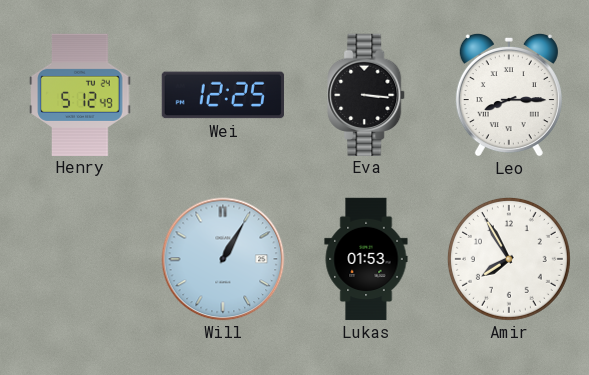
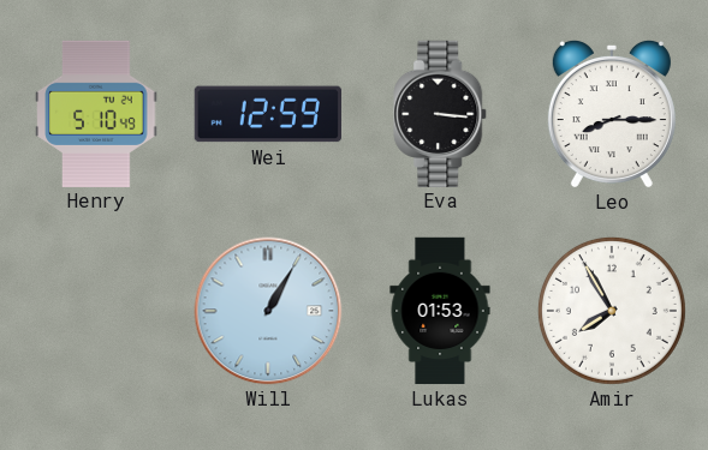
Henry: 5:12 -> 5:10
Wei: 12:25 -> 12:59
